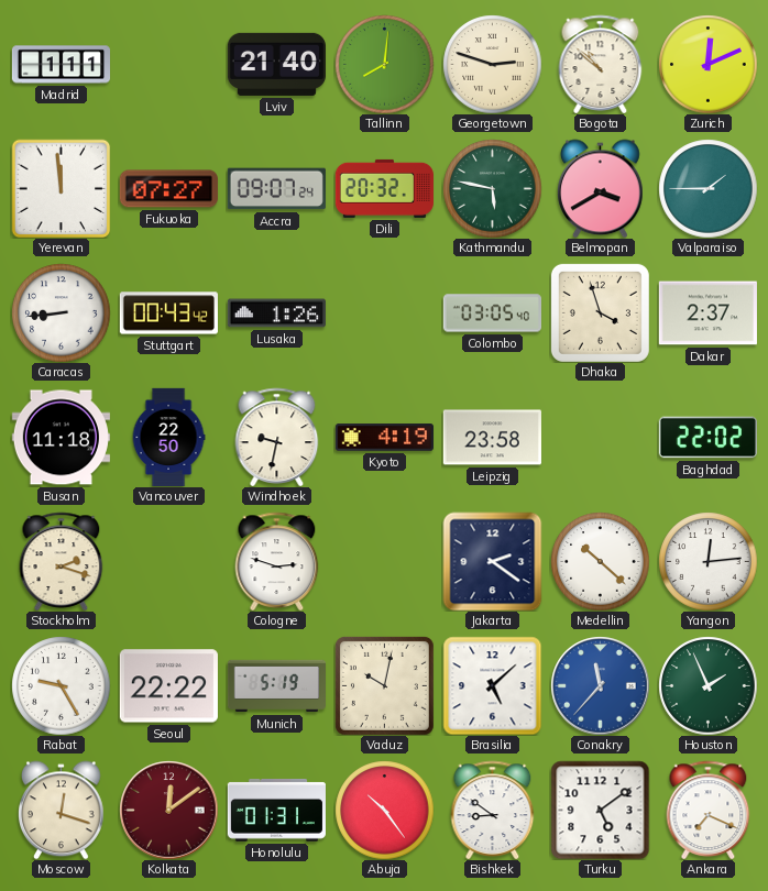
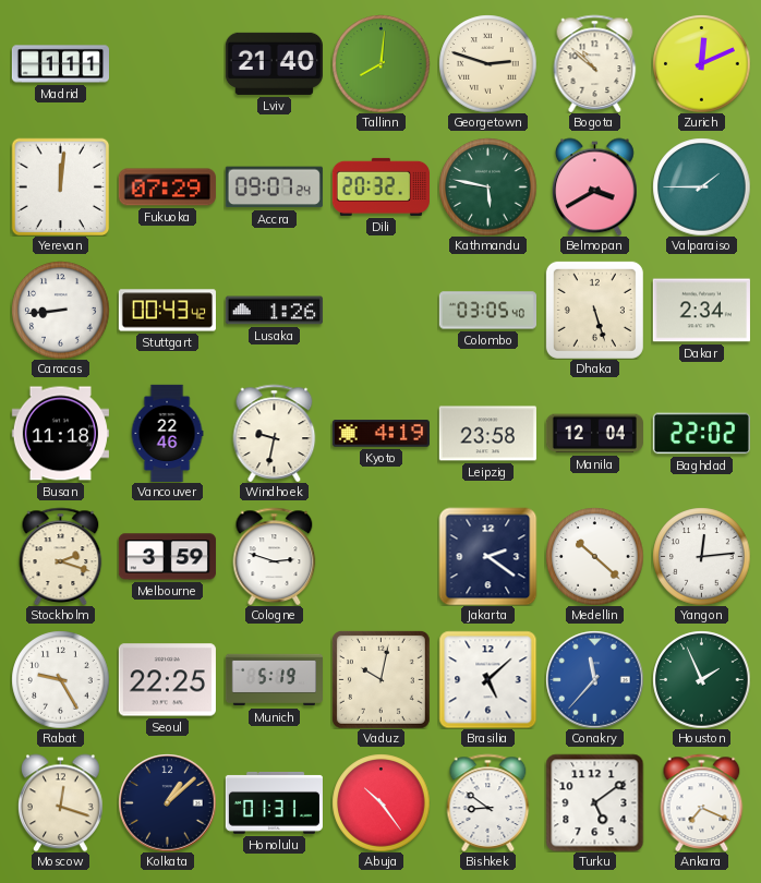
Yerevan: 11:59 -> 12:01
Fukuoka: 07:27 -> 07:29
Dhaka: 3:57 -> 5:27
Dakar: 2:37 -> 2:34
Vancouver: 22:50 -> 22:46
Manila: none -> 12:04
Melbourne: none -> 3:59
Seoul: 22:22 -> 22:25
Kolkata: 12:09 -> 1:08
Kolkata dial: burgundy -> navy
